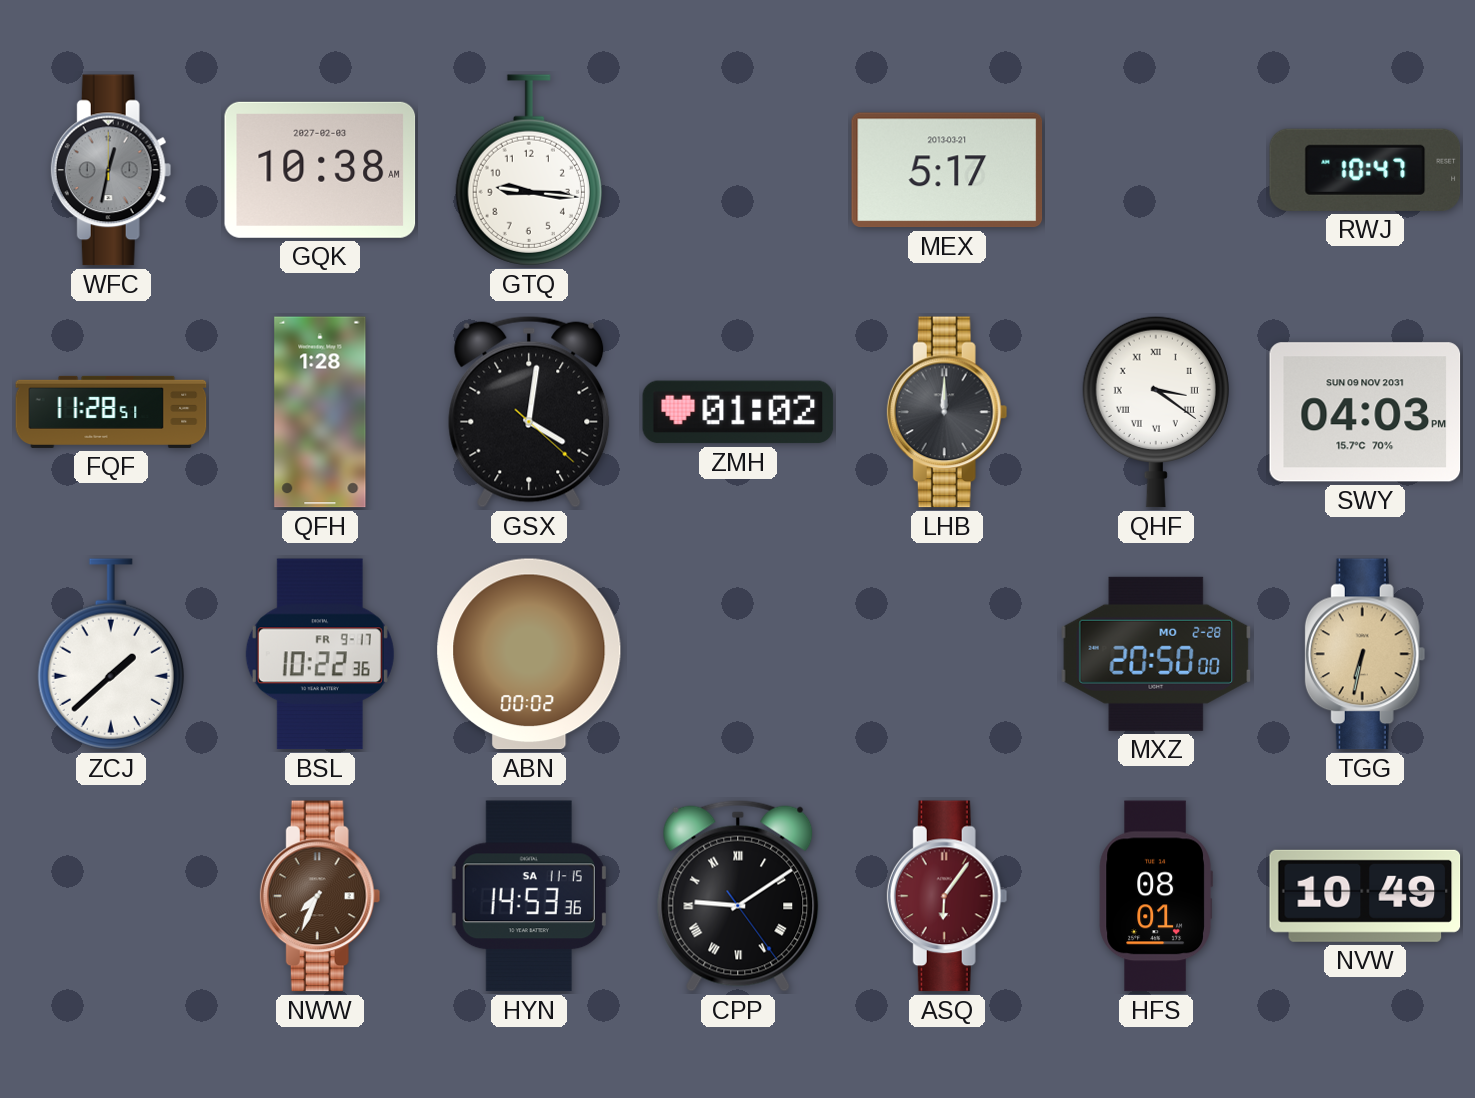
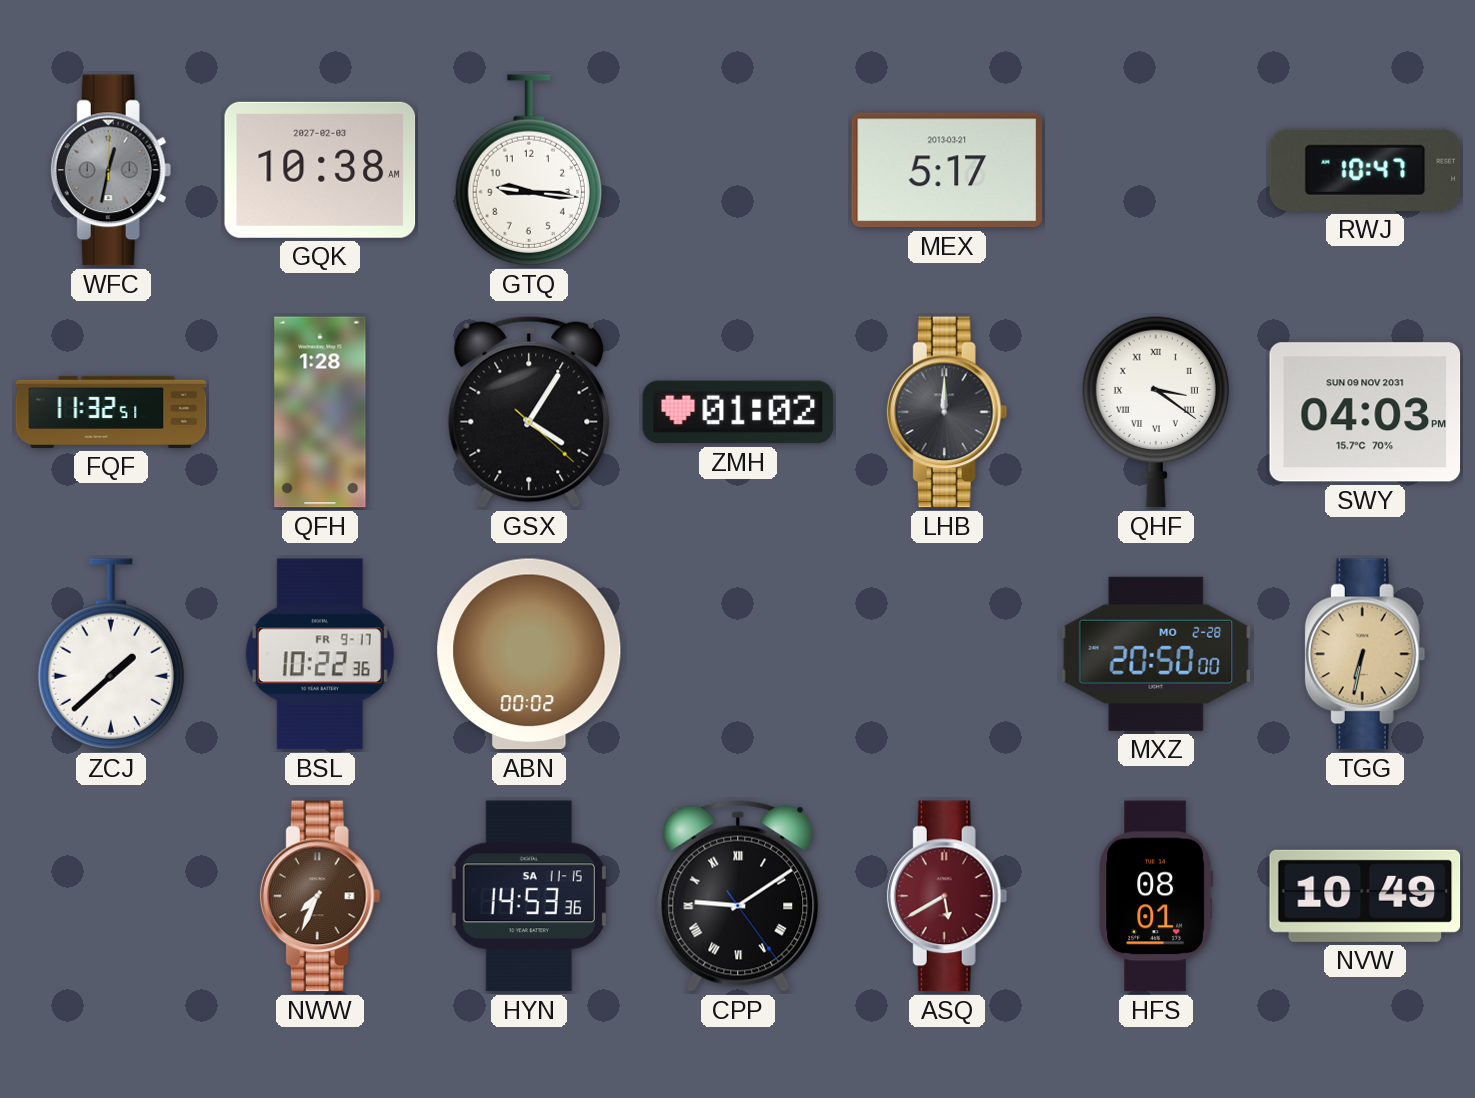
FQF: 11:28 -> 11:32
GSX: 4:01 -> 4:05
ASQ: 6:06 -> 5:40
